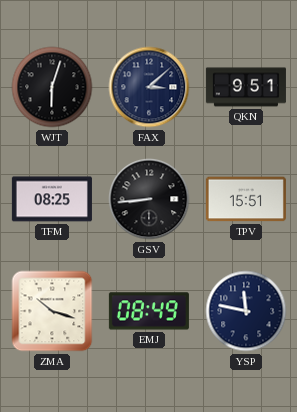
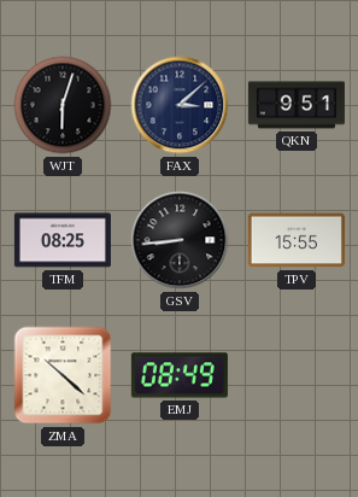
TPV: 15:51 -> 15:55
ZMA: 10:18 -> 10:22
YSP: 11:47 -> none
